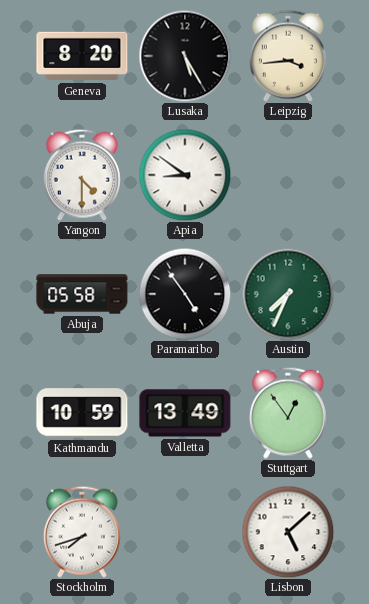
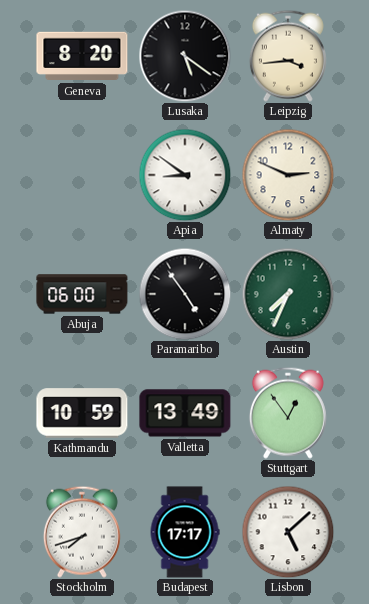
Lusaka: 5:25 -> 5:21
Yangon: 4:30 -> none
Almaty: none -> 2:49
Abuja: 05:58 -> 06:00
Budapest: none -> 17:17
